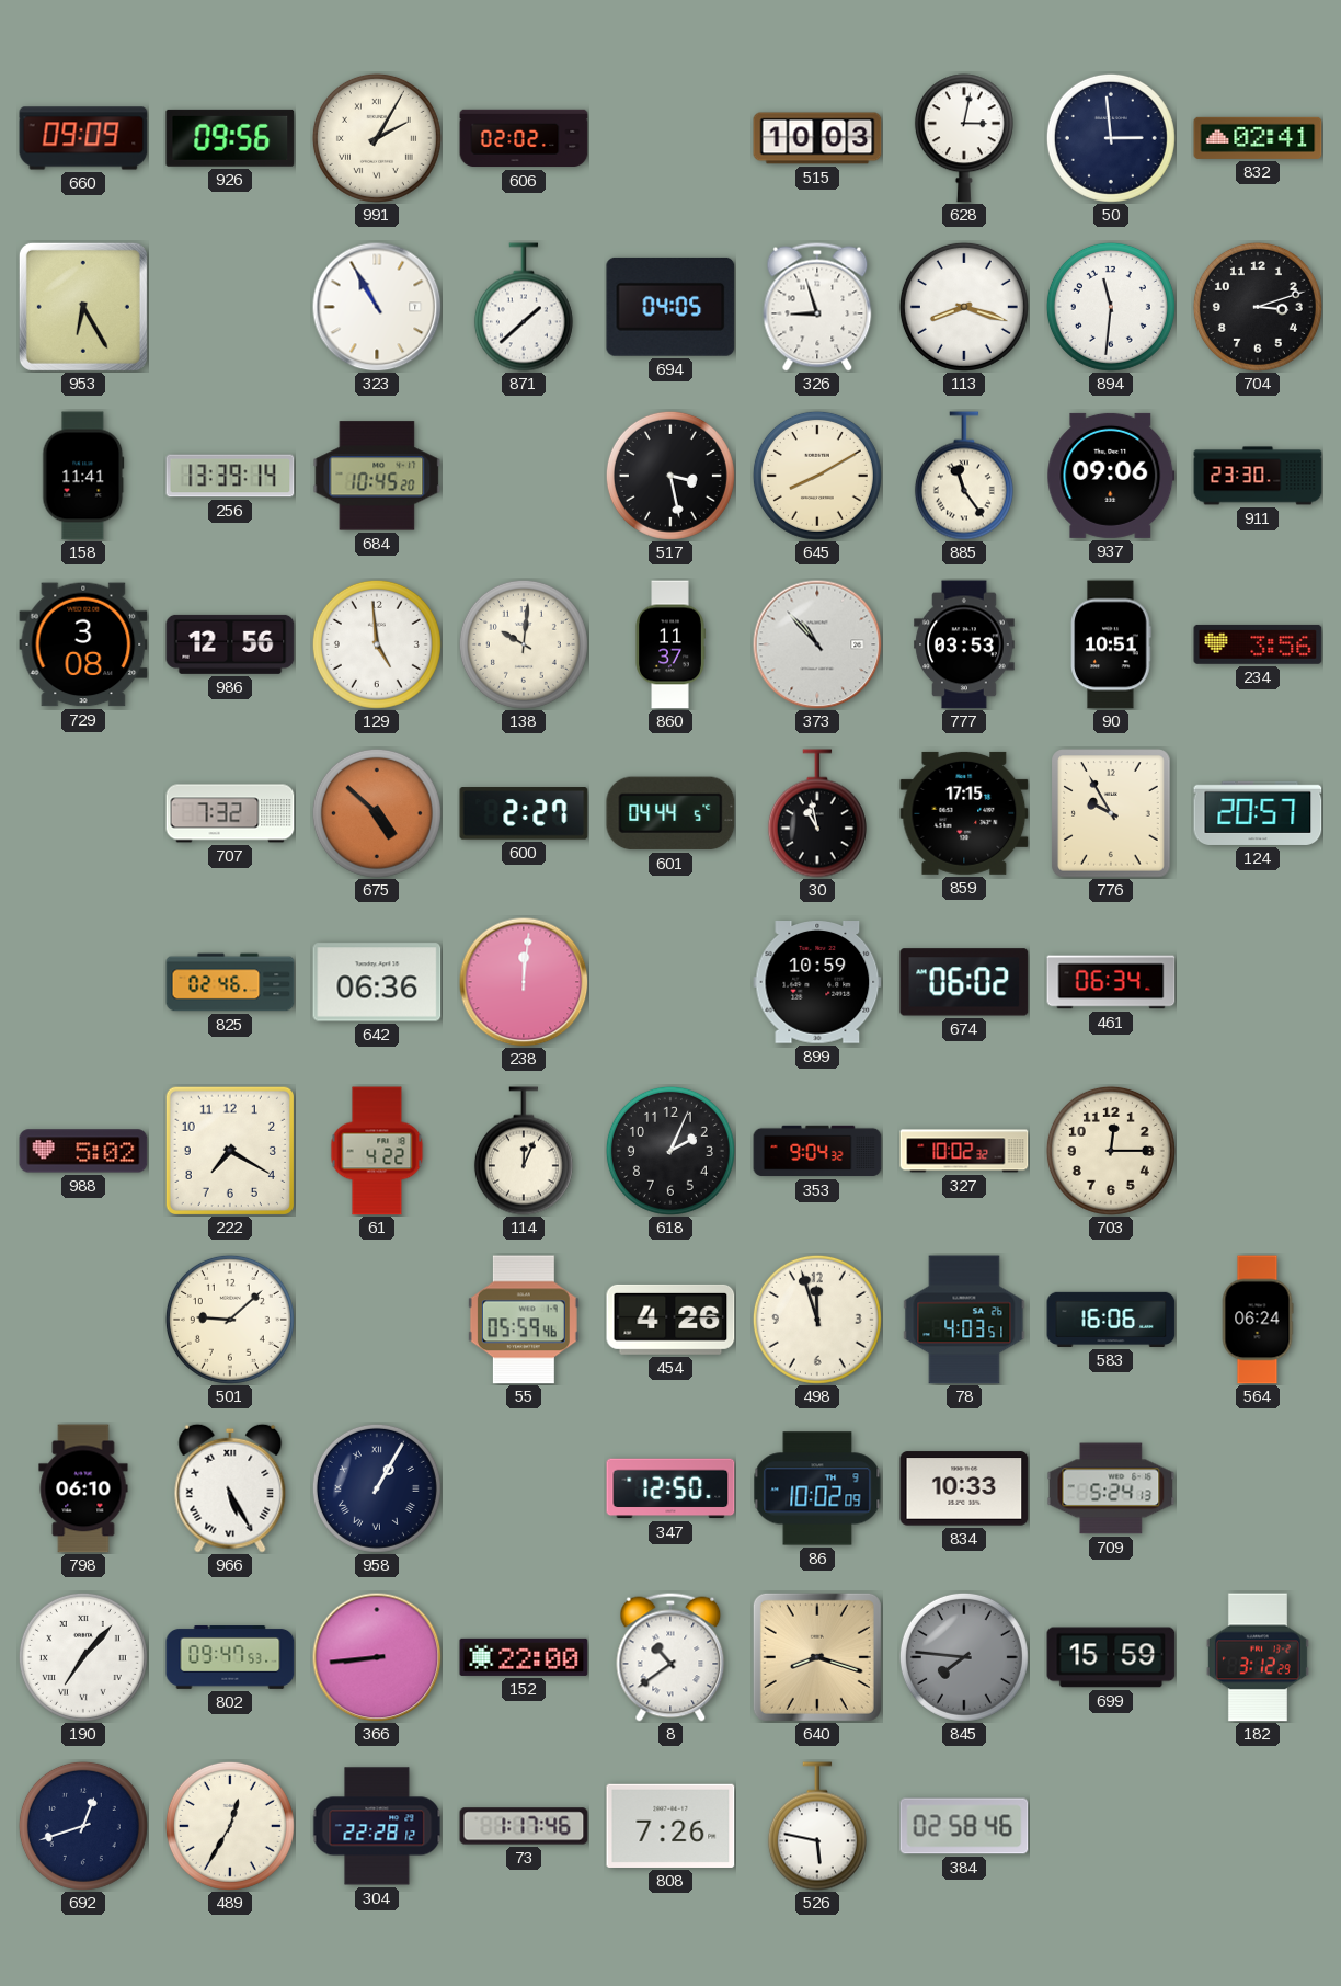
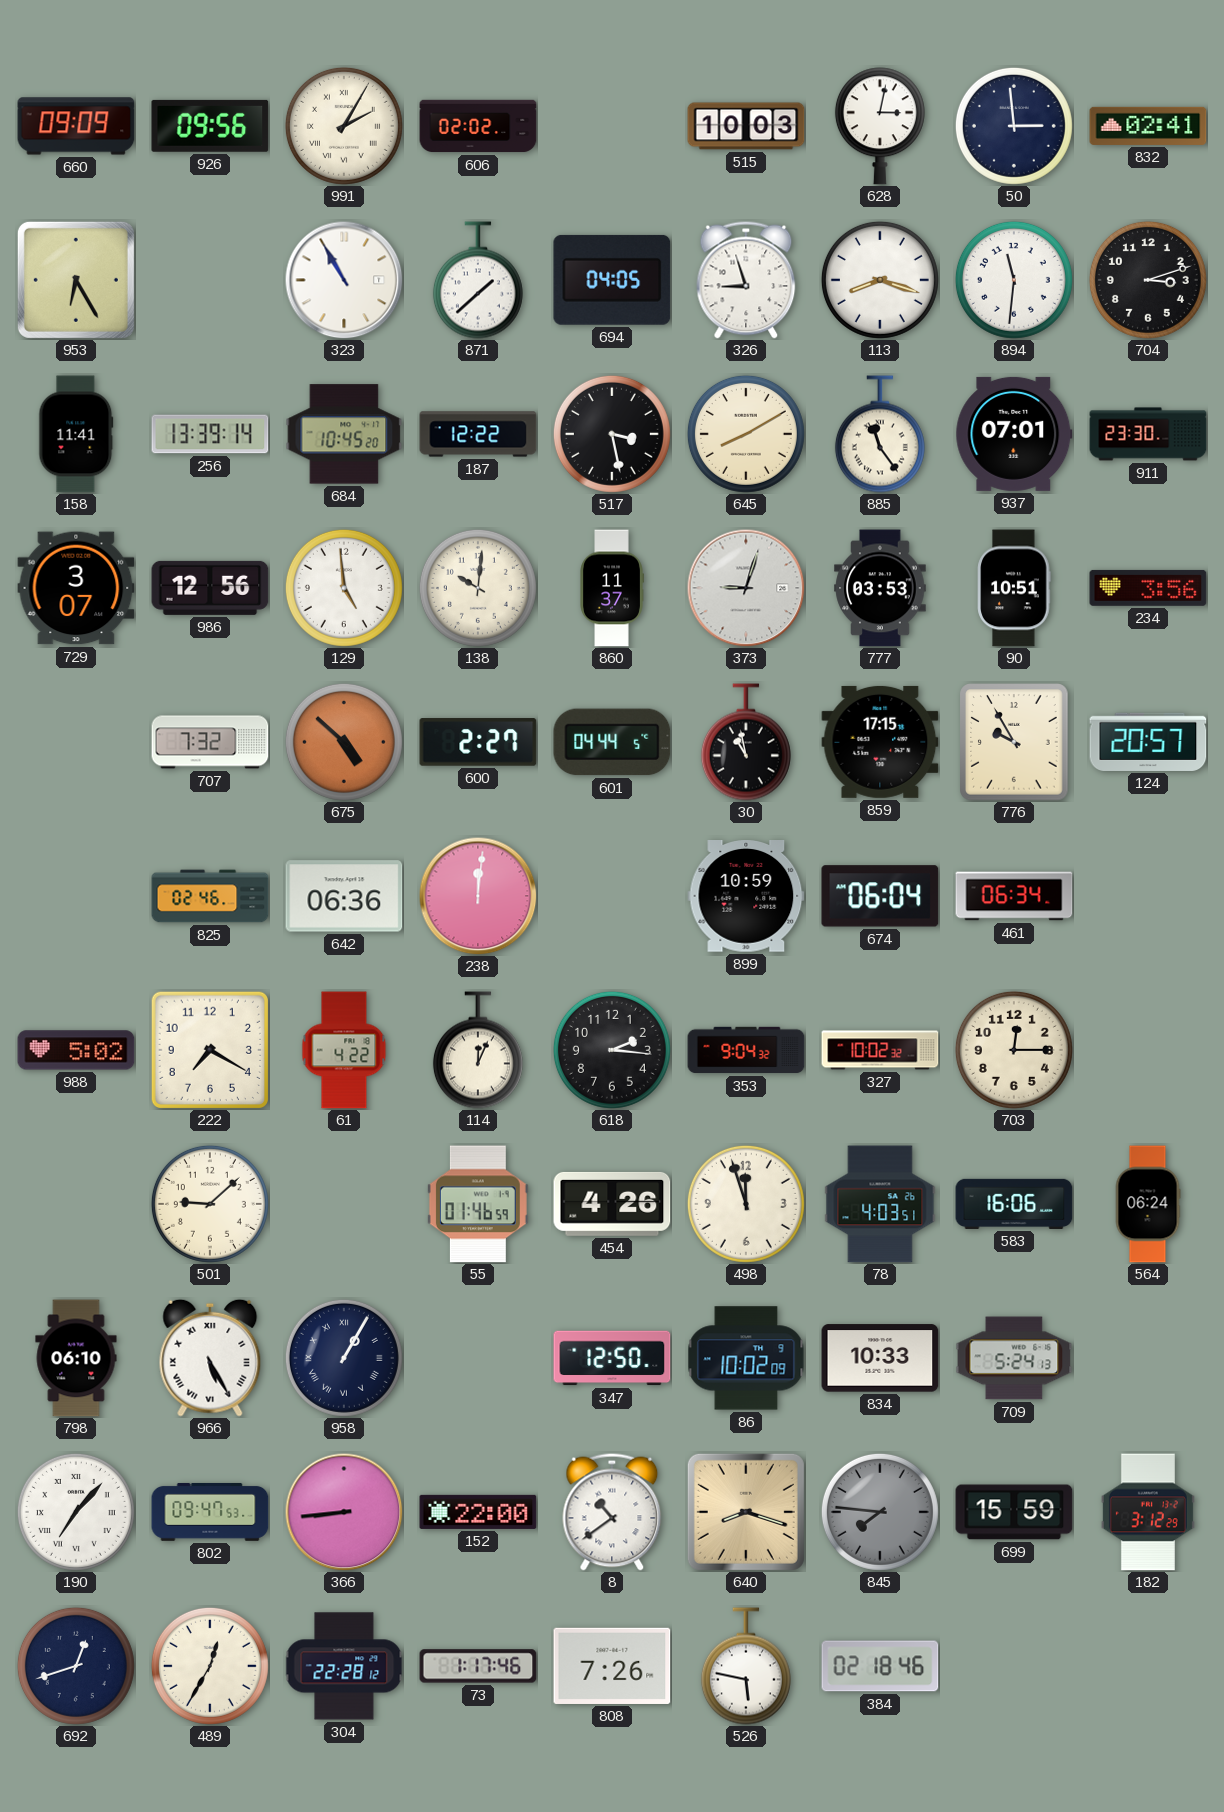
187: none -> 12:22
937: 09:06 -> 07:01
729: 3:08 -> 3:07
373: 10:53 -> 9:03
674: 06:02 -> 06:04
618: 2:04 -> 2:16
55: 05:59 -> 01:46
384: 02:58 -> 02:18
